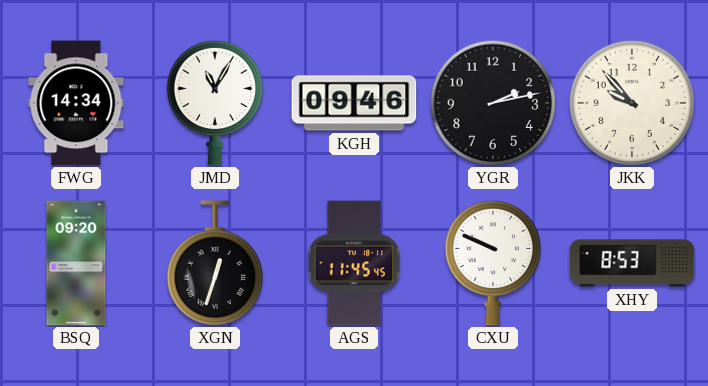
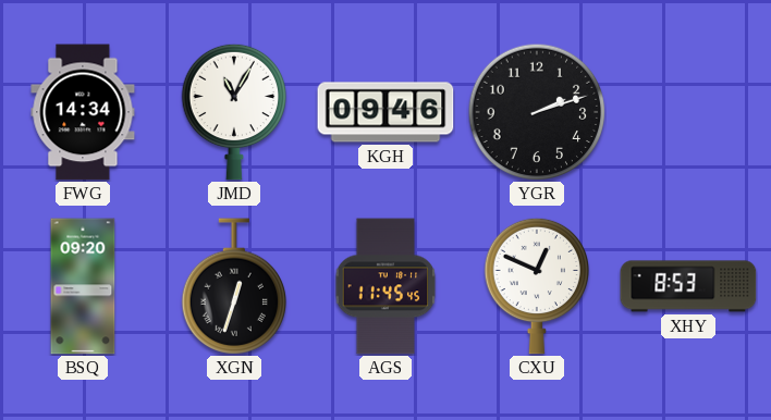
YGR: 2:13 -> 2:12
JKK: 9:53 -> none
CXU: 9:49 -> 12:49
